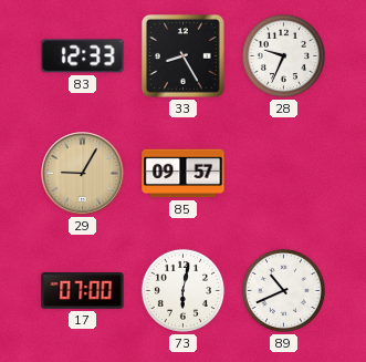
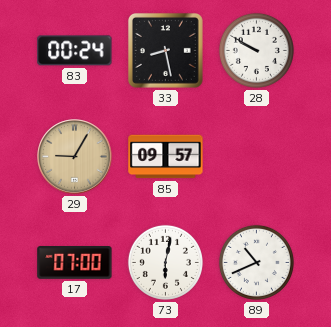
83: 12:33 -> 00:24
33: 8:25 -> 8:28
28: 9:34 -> 9:50
